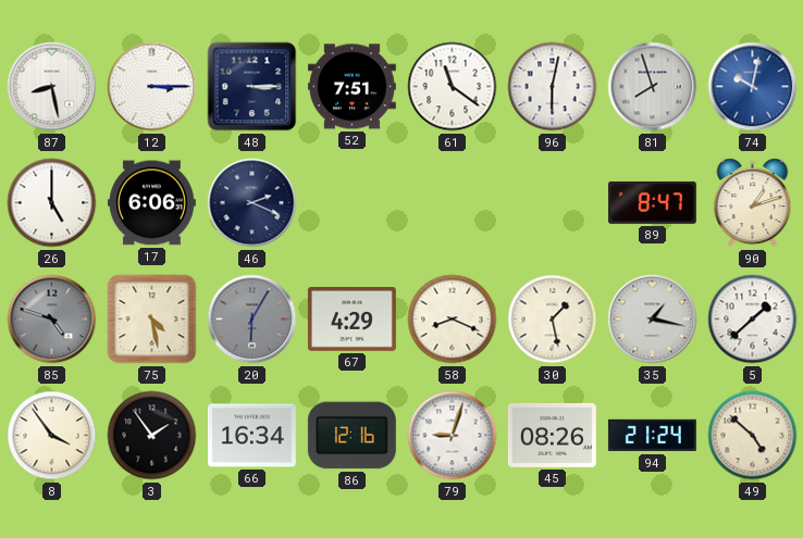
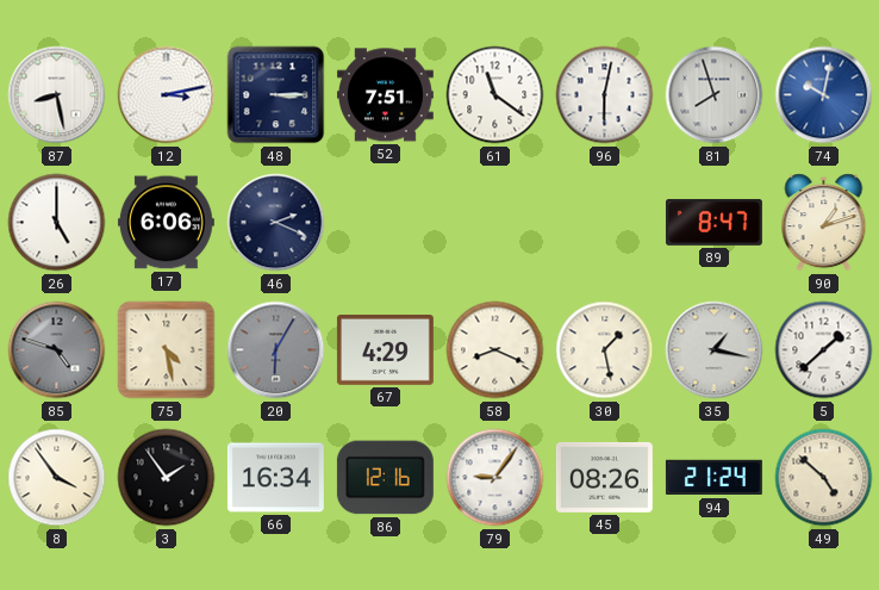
12: 3:15 -> 3:13
79: 9:03 -> 9:06
